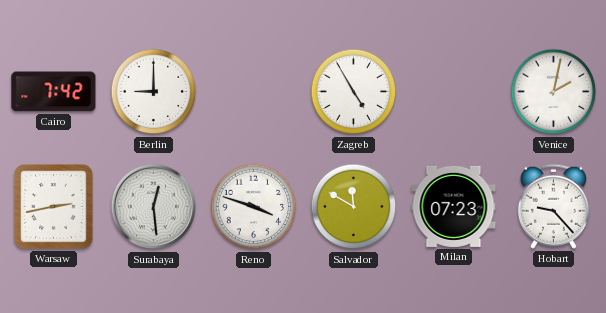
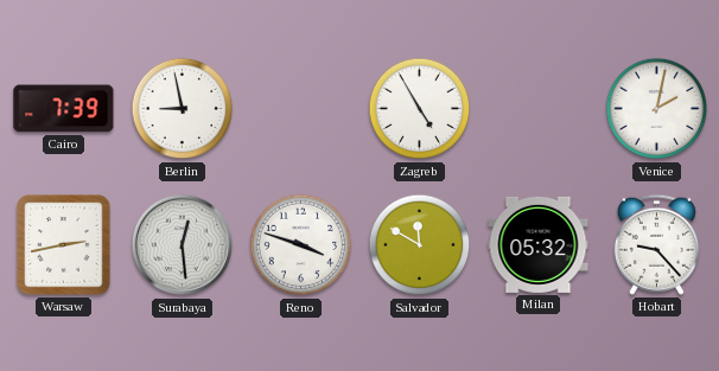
Cairo: 7:42 -> 7:39
Berlin: 9:00 -> 8:58
Milan: 07:23 -> 05:32
